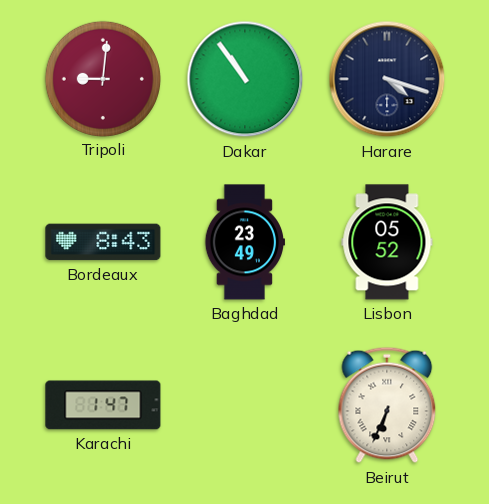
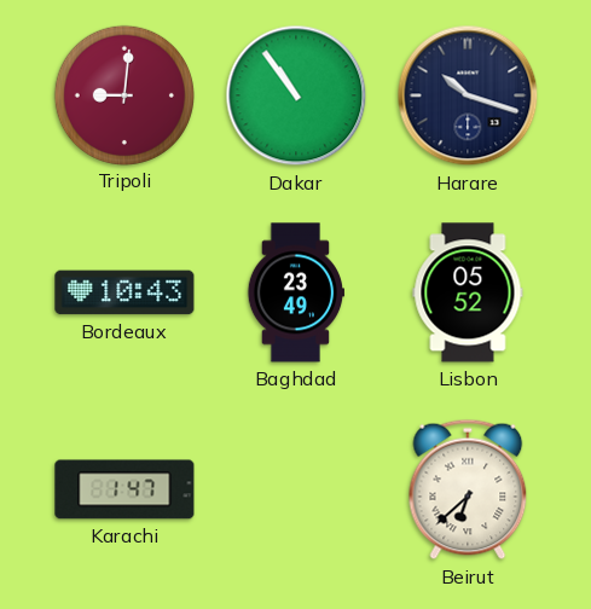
Harare: 4:18 -> 10:18
Bordeaux: 8:43 -> 10:43
Beirut: 6:34 -> 6:38
